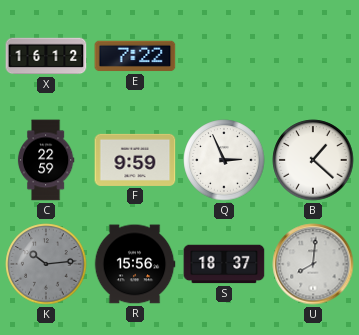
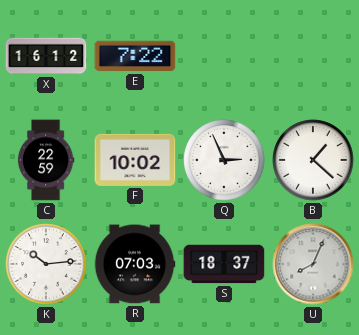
F: 9:59 -> 10:02
K dial: grey -> white
R: 15:56 -> 07:03
U: 8:01 -> 8:04
